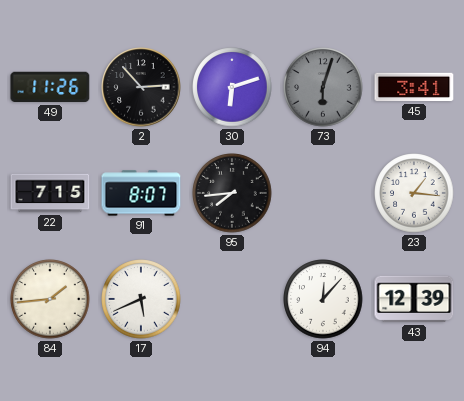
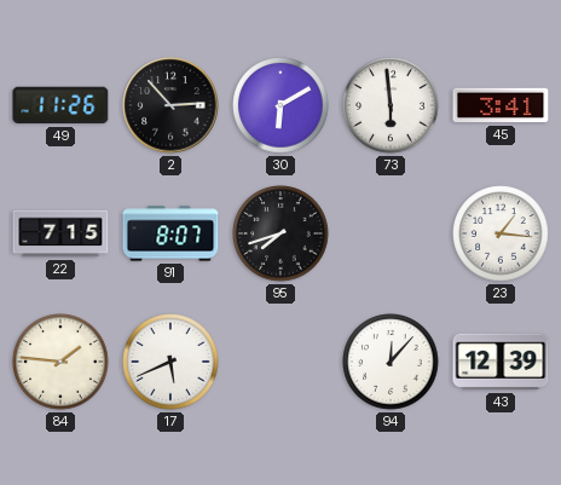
30: 6:12 -> 6:10
73: 6:03 -> 5:59
73 dial: grey -> white
95: 7:44 -> 7:42
84: 1:44 -> 1:46
